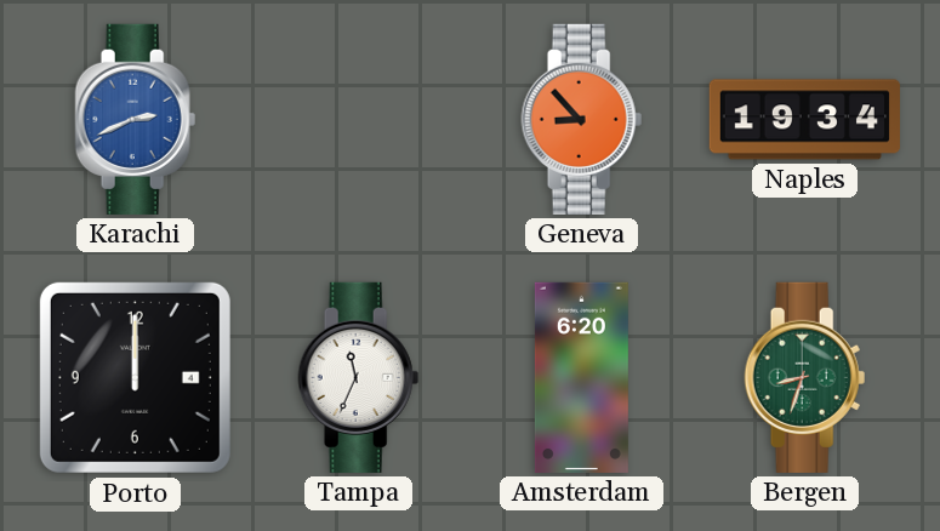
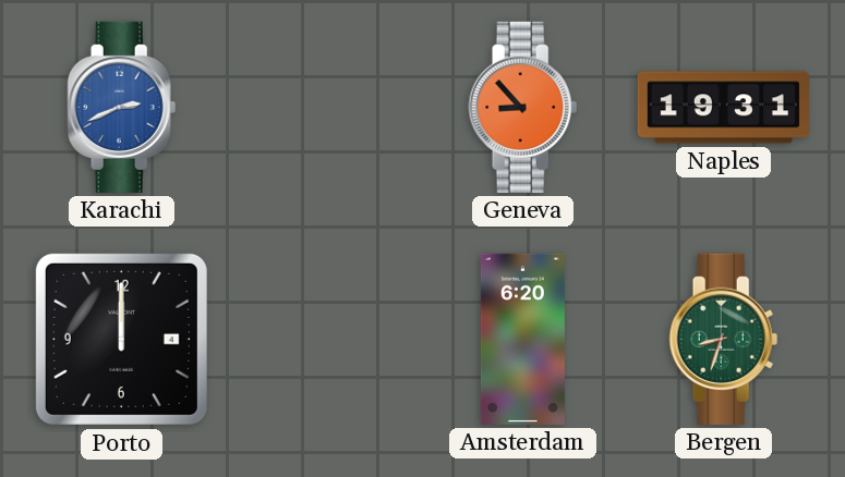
Naples: 19:34 -> 19:31
Tampa: 11:34 -> none
